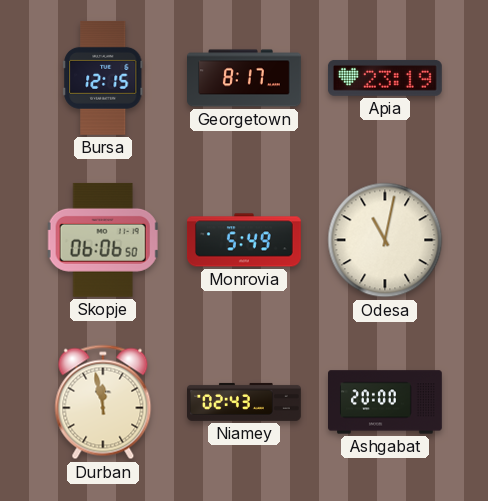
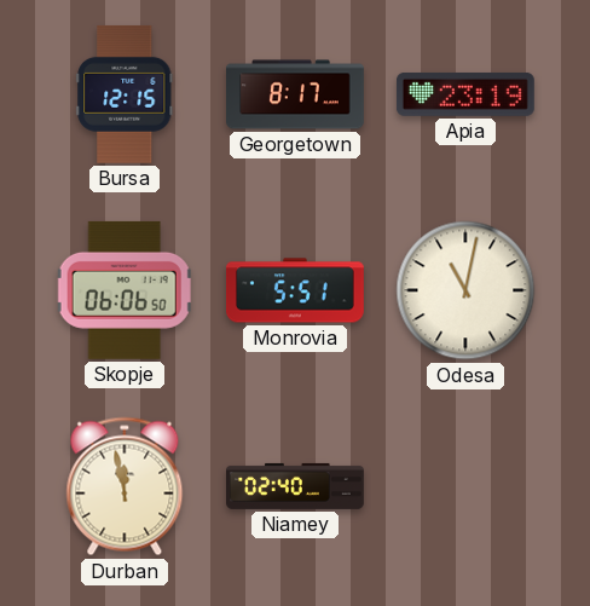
Monrovia: 5:49 -> 5:51
Niamey: 02:43 -> 02:40
Ashgabat: 20:00 -> none
